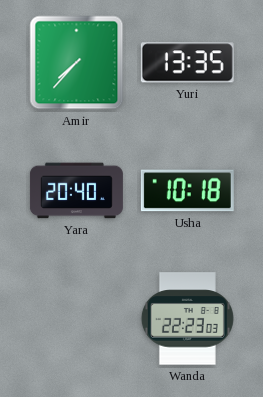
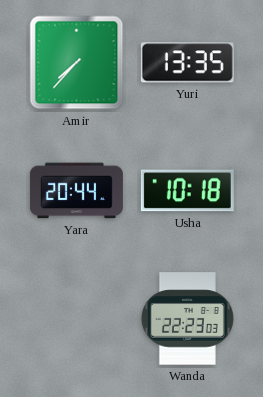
Yara: 20:40 -> 20:44
